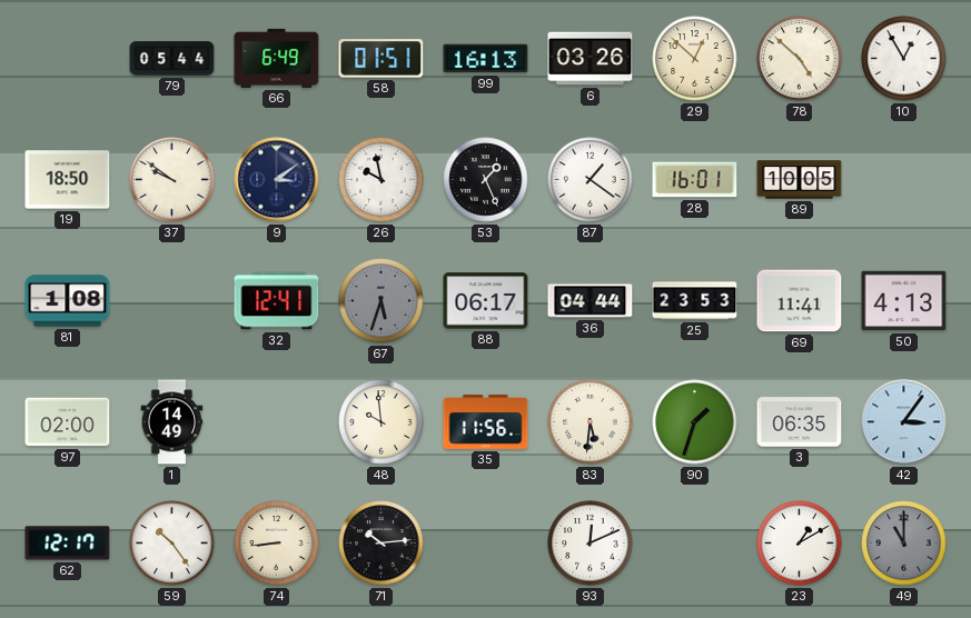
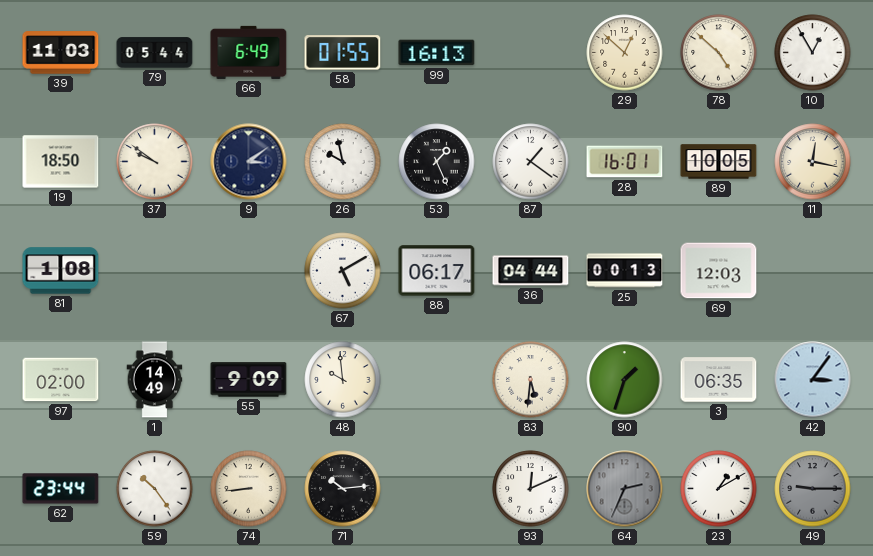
39: none -> 11:03
58: 01:51 -> 01:55
6: 03:26 -> none
11: none -> 12:17
32: 12:41 -> none
67: 5:33 -> 5:10
67 dial: grey -> white
25: 23:53 -> 00:13
69: 11:41 -> 12:03
50: 4:13 -> none
55: none -> 9:09
35: 11:56 -> none
62: 12:17 -> 23:44
64: none -> 2:34
49: 11:00 -> 9:15
